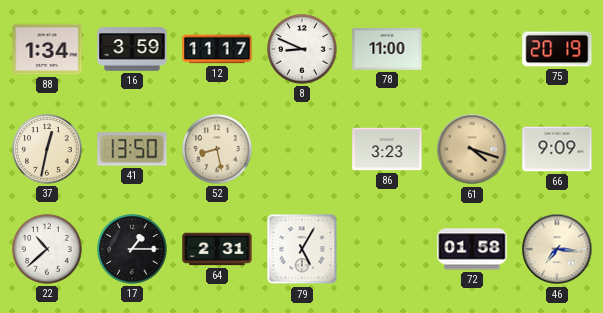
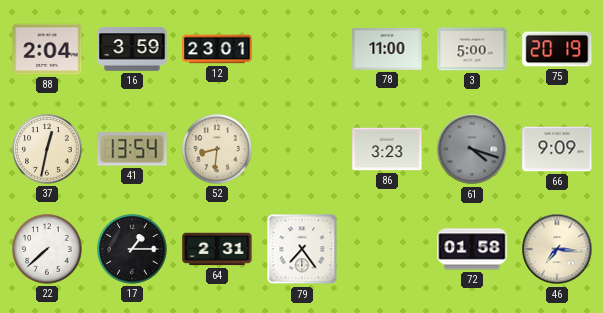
88: 1:34 -> 2:04
12: 11:17 -> 23:01
8: 8:49 -> none
3: none -> 5:00
41: 13:50 -> 13:54
52: 8:28 -> 8:31
61 dial: champagne -> grey
22: 10:38 -> 7:38
79: 5:05 -> 7:24
